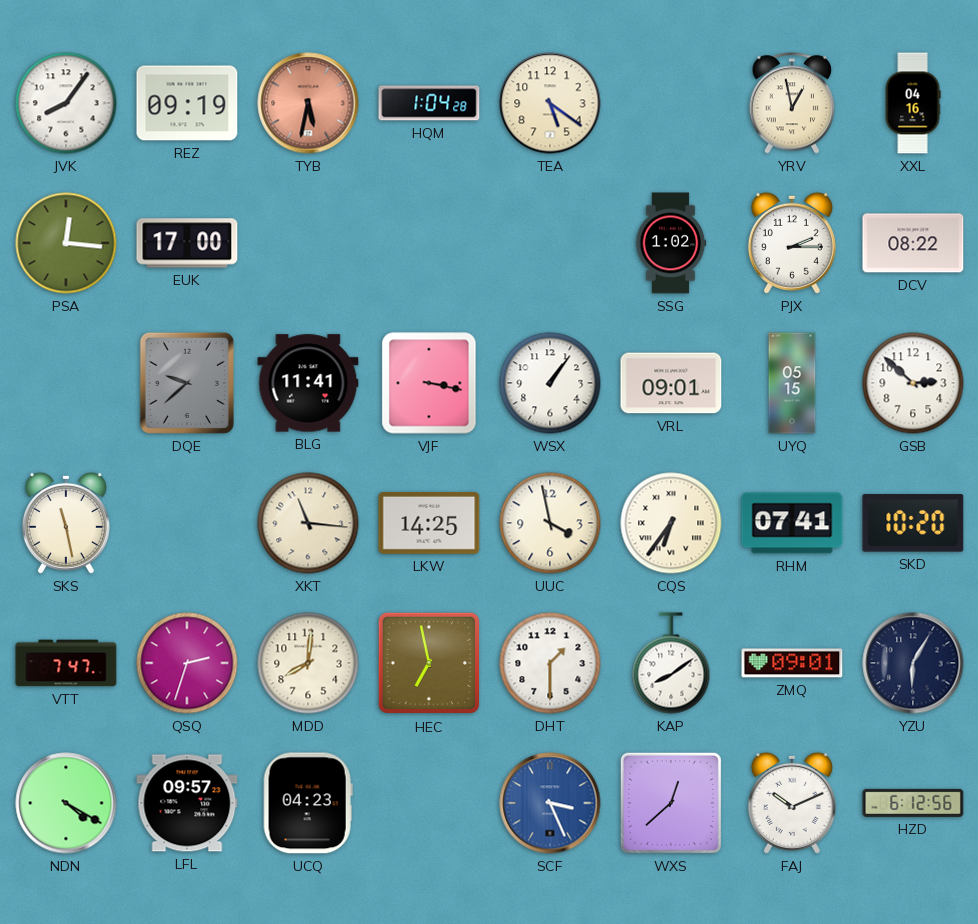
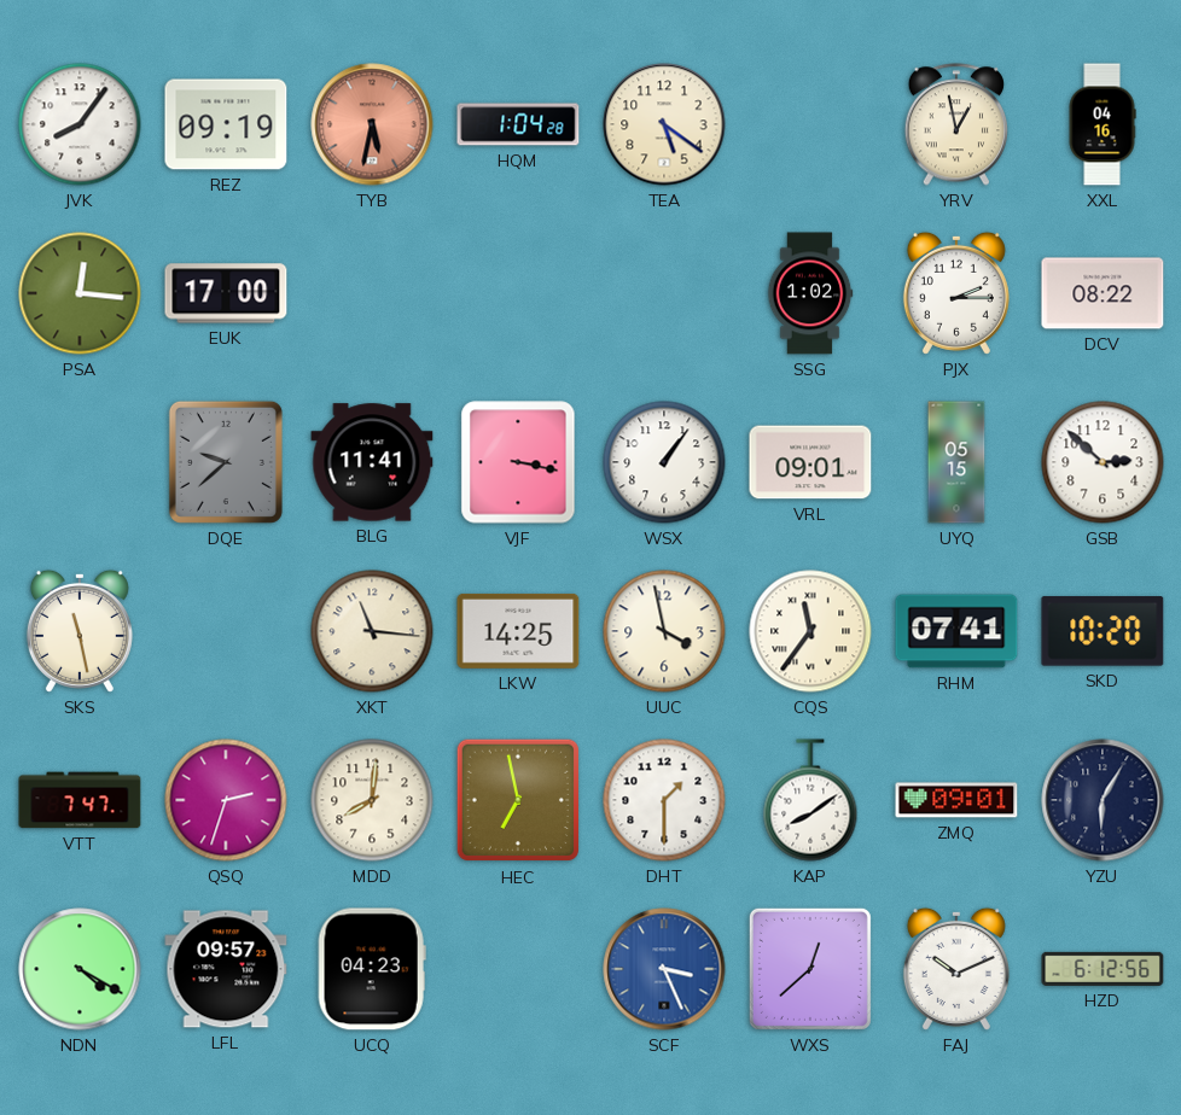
CQS: 6:36 -> 11:36
